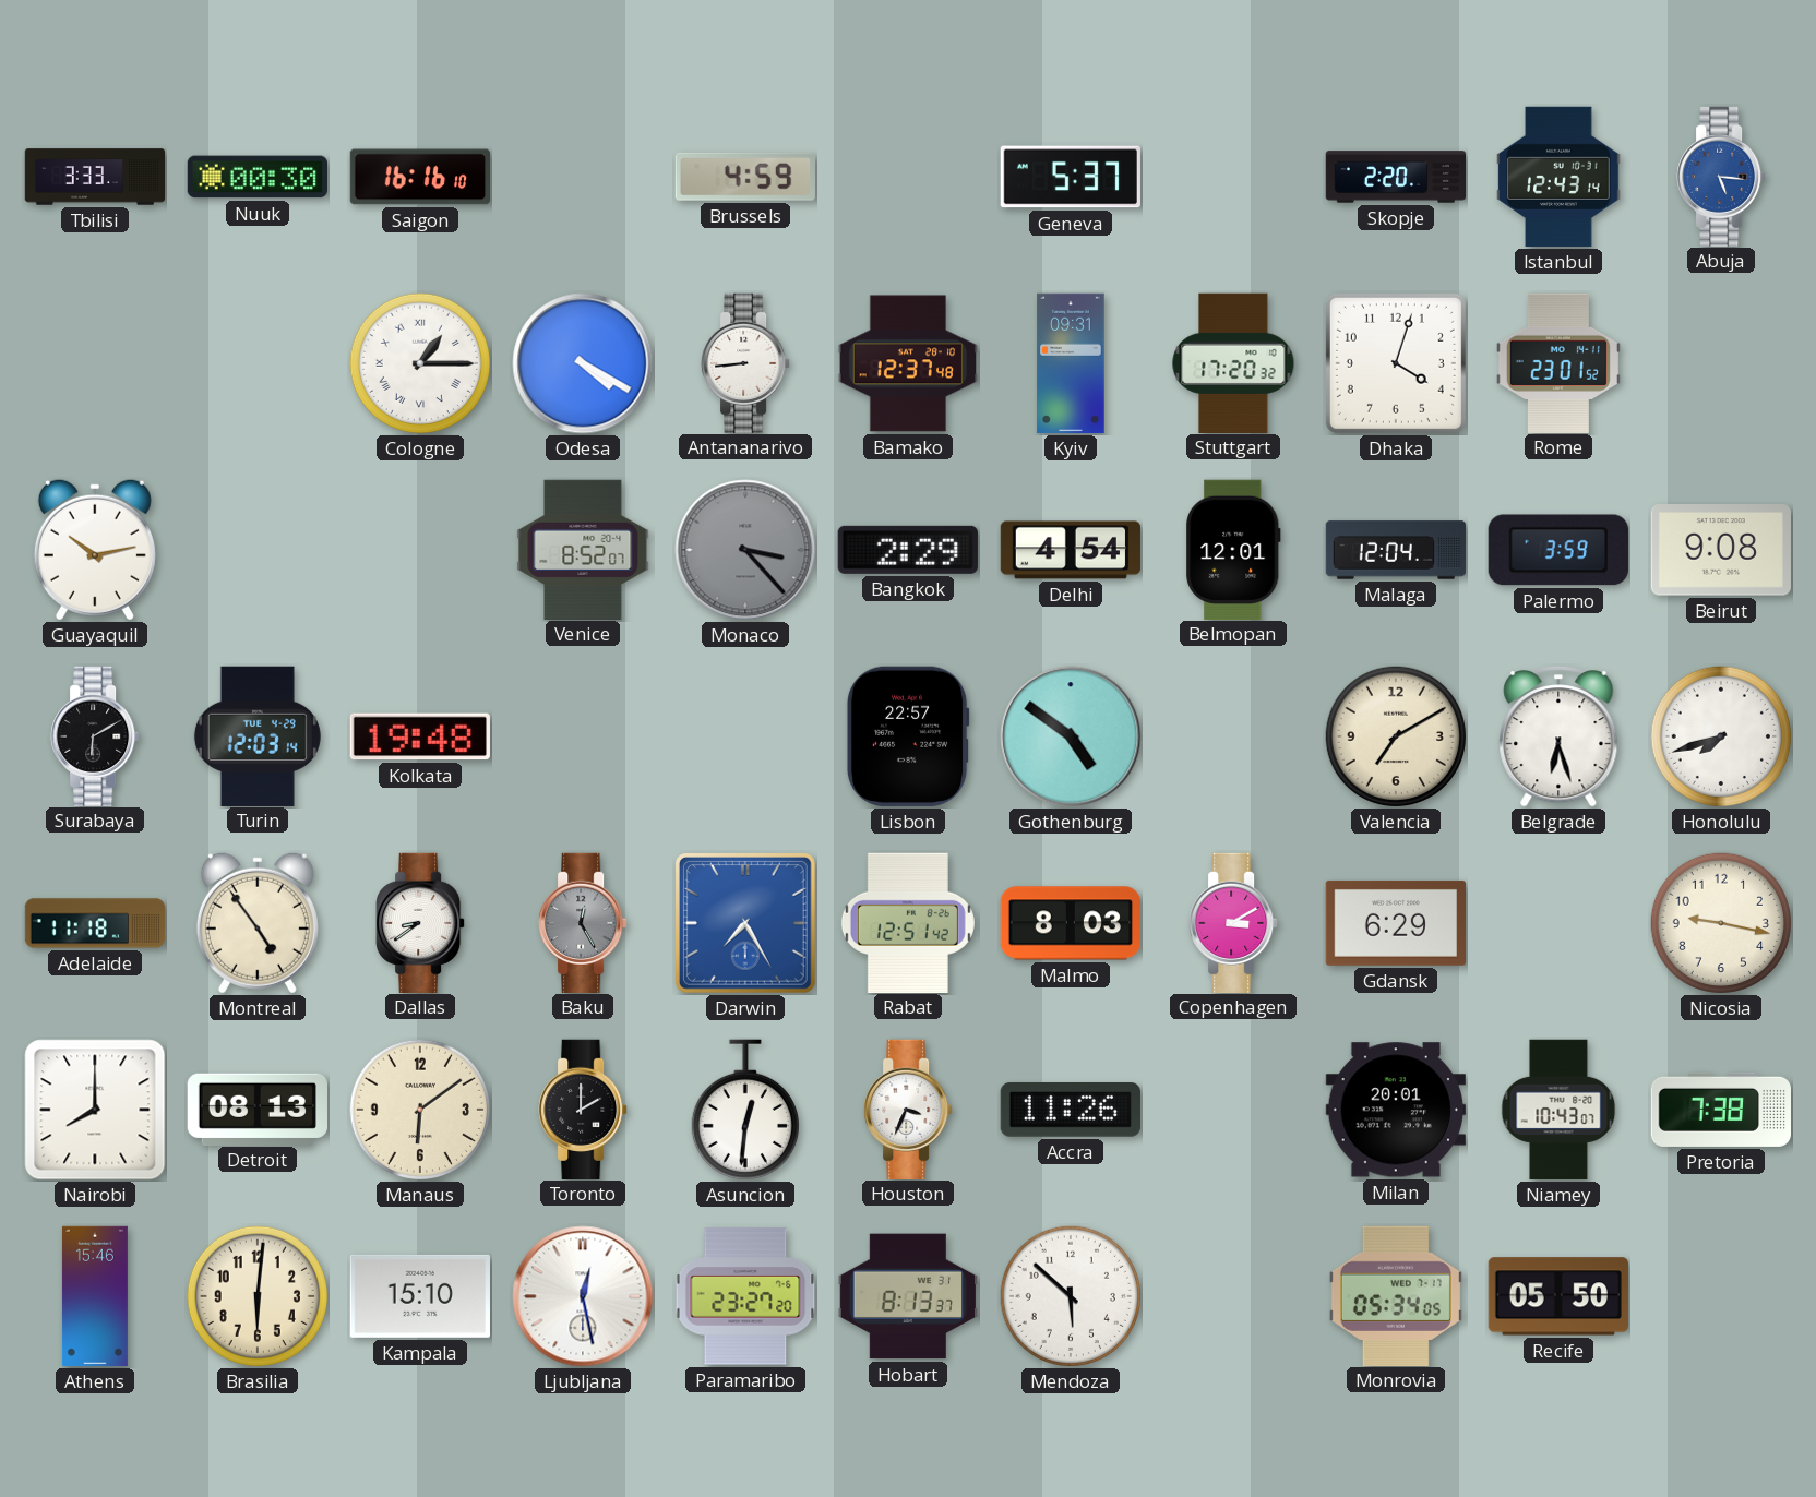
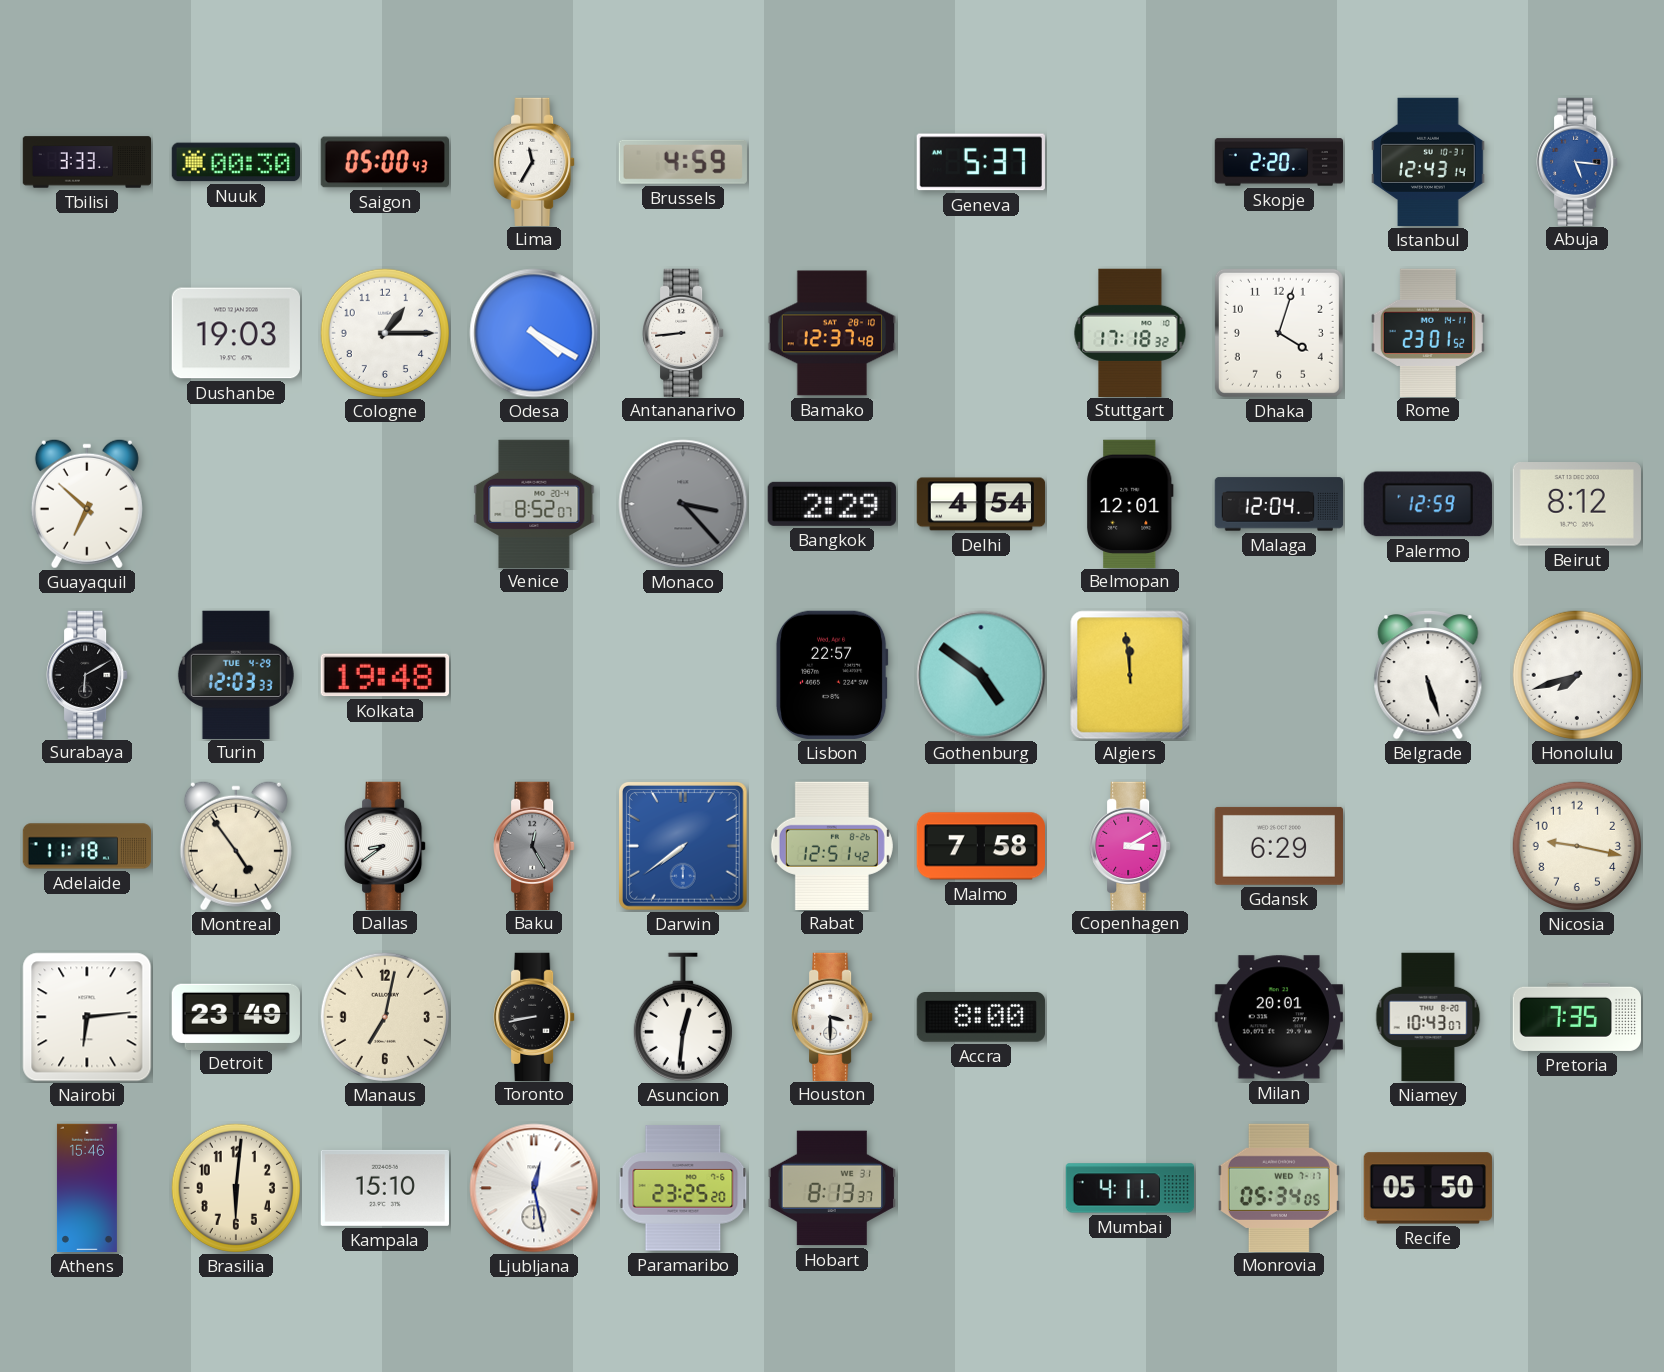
Saigon: 16:16 -> 05:00
Lima: none -> 11:35
Dushanbe: none -> 19:03
Cologne numerals: Roman -> Arabic
Kyiv: 09:31 -> none
Stuttgart: 17:20 -> 17:18
Guayaquil: 10:13 -> 6:52
Palermo: 3:59 -> 12:59
Beirut: 9:08 -> 8:12
Turin: 12:03:14 -> 12:03:33
Algiers: none -> 11:59
Valencia: 7:10 -> none
Belgrade: 6:27 -> 5:27
Darwin: 7:25 -> 7:39
Malmo: 8:03 -> 7:58
Nairobi: 8:00 -> 6:14
Detroit: 08:13 -> 23:49
Manaus: 6:09 -> 7:02
Toronto: 2:00 -> 8:43
Houston: 3:34 -> 3:30
Accra: 11:26 -> 8:00
Pretoria: 7:38 -> 7:35
Paramaribo: 23:27 -> 23:25
Mendoza: 5:52 -> none
Mumbai: none -> 4:11
